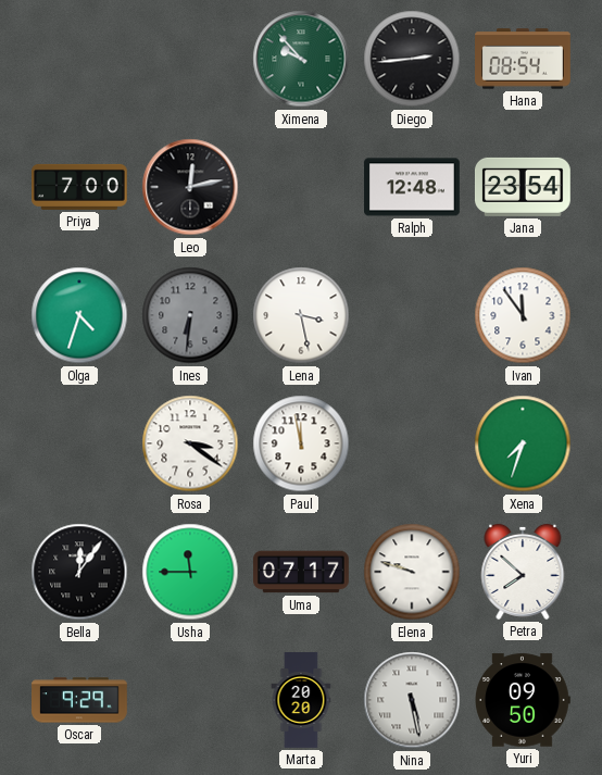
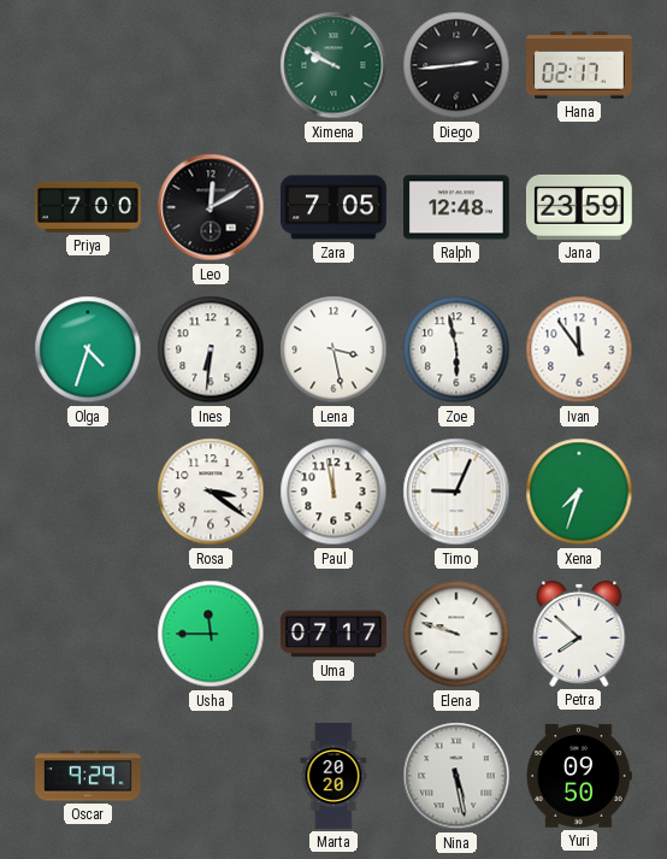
Ximena: 9:53 -> 9:50
Hana: 08:54 -> 02:17
Leo: 12:13 -> 12:10
Zara: none -> 7:05
Jana: 23:54 -> 23:59
Ines dial: grey -> white
Zoe: none -> 5:58
Timo: none -> 9:04
Bella: 12:06 -> none
